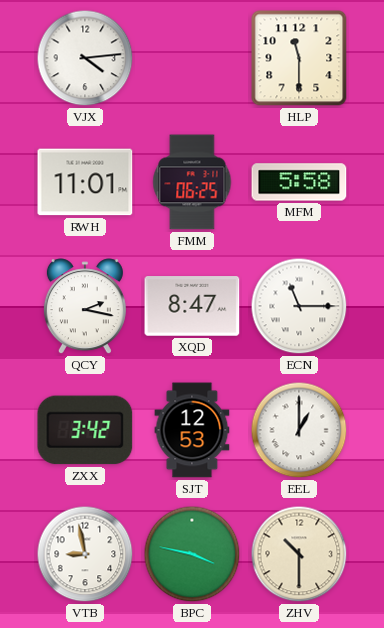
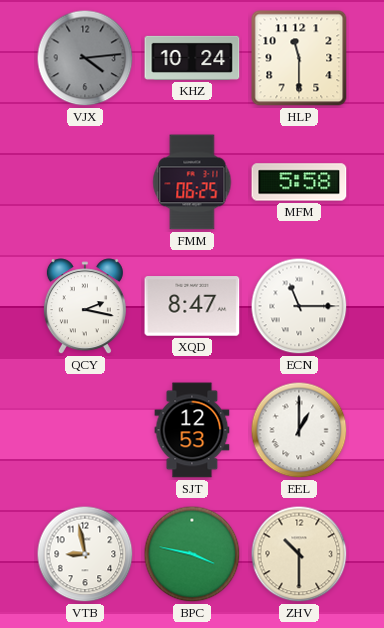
VJX dial: white -> grey
KHZ: none -> 10:24
RWH: 11:01 -> none
ZXX: 3:42 -> none
